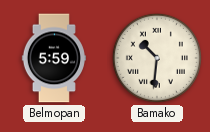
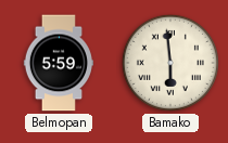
Bamako: 10:31 -> 5:59
